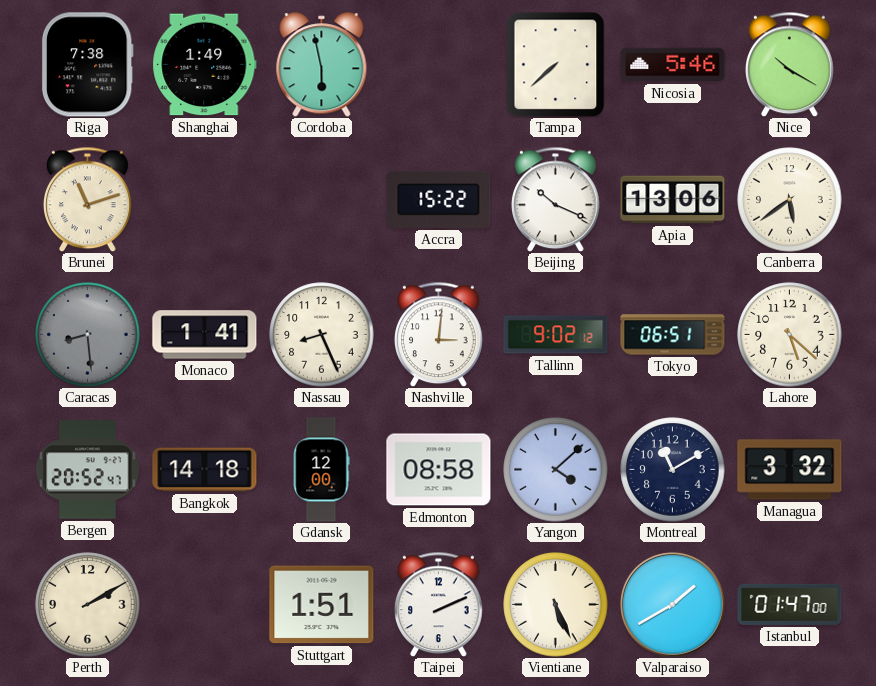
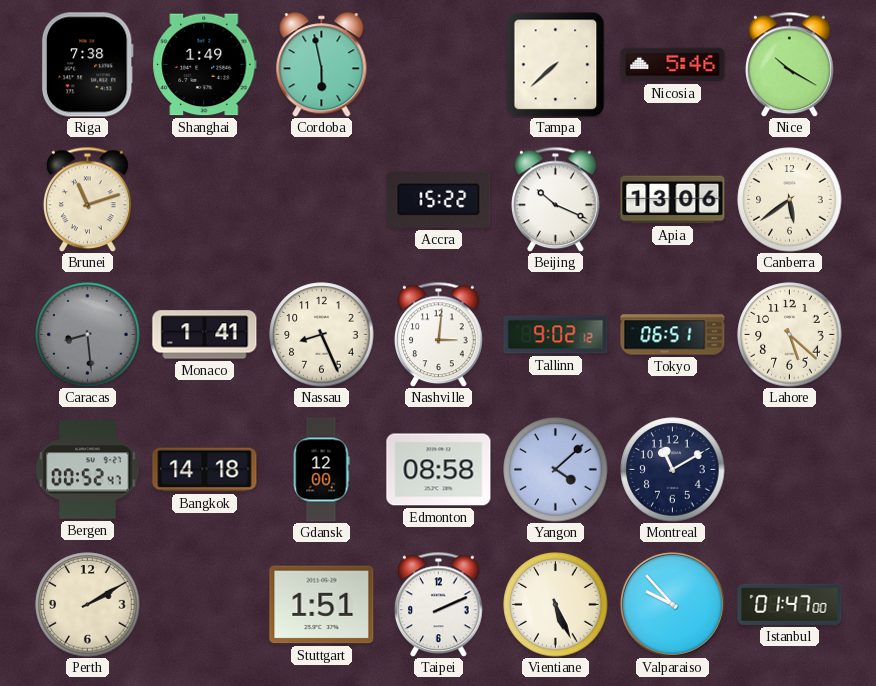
Bergen: 20:52 -> 00:52
Managua: 3:32 -> none
Valparaiso: 1:40 -> 9:53
